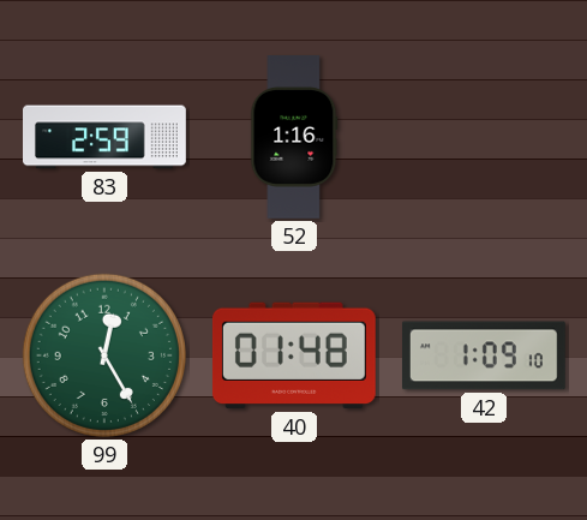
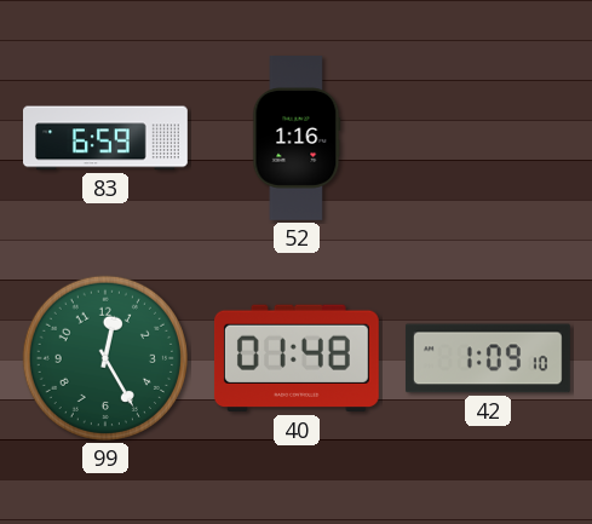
83: 2:59 -> 6:59
